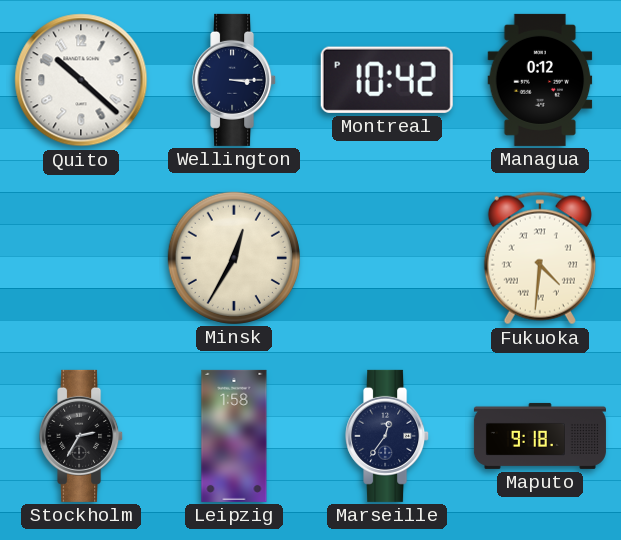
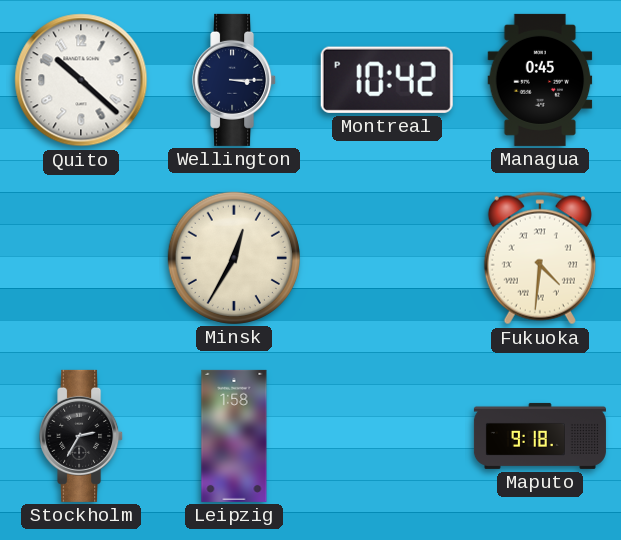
Managua: 0:12 -> 0:45
Marseille: 12:36 -> none
